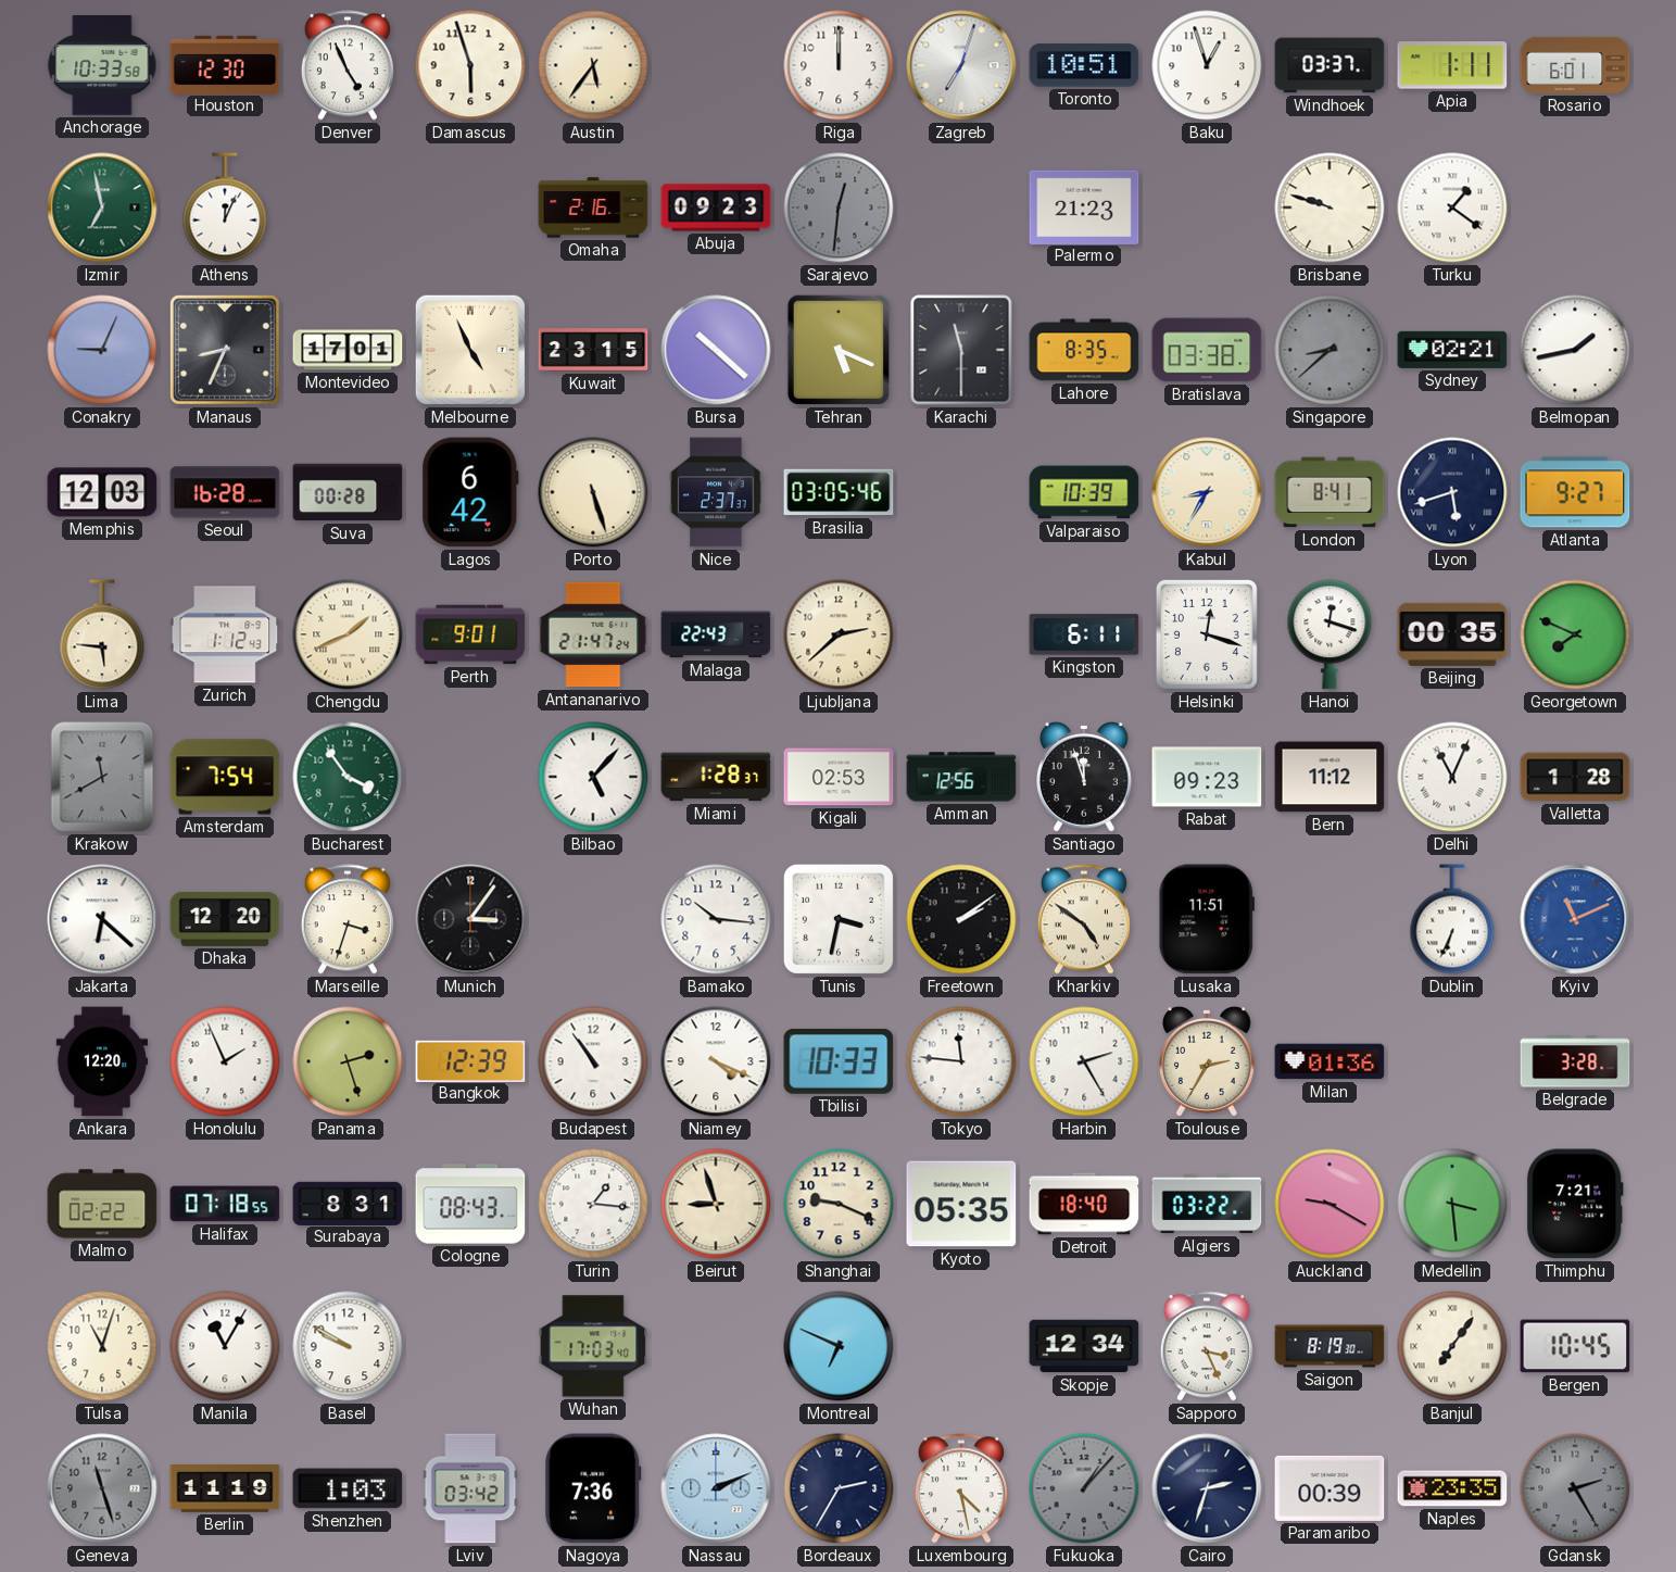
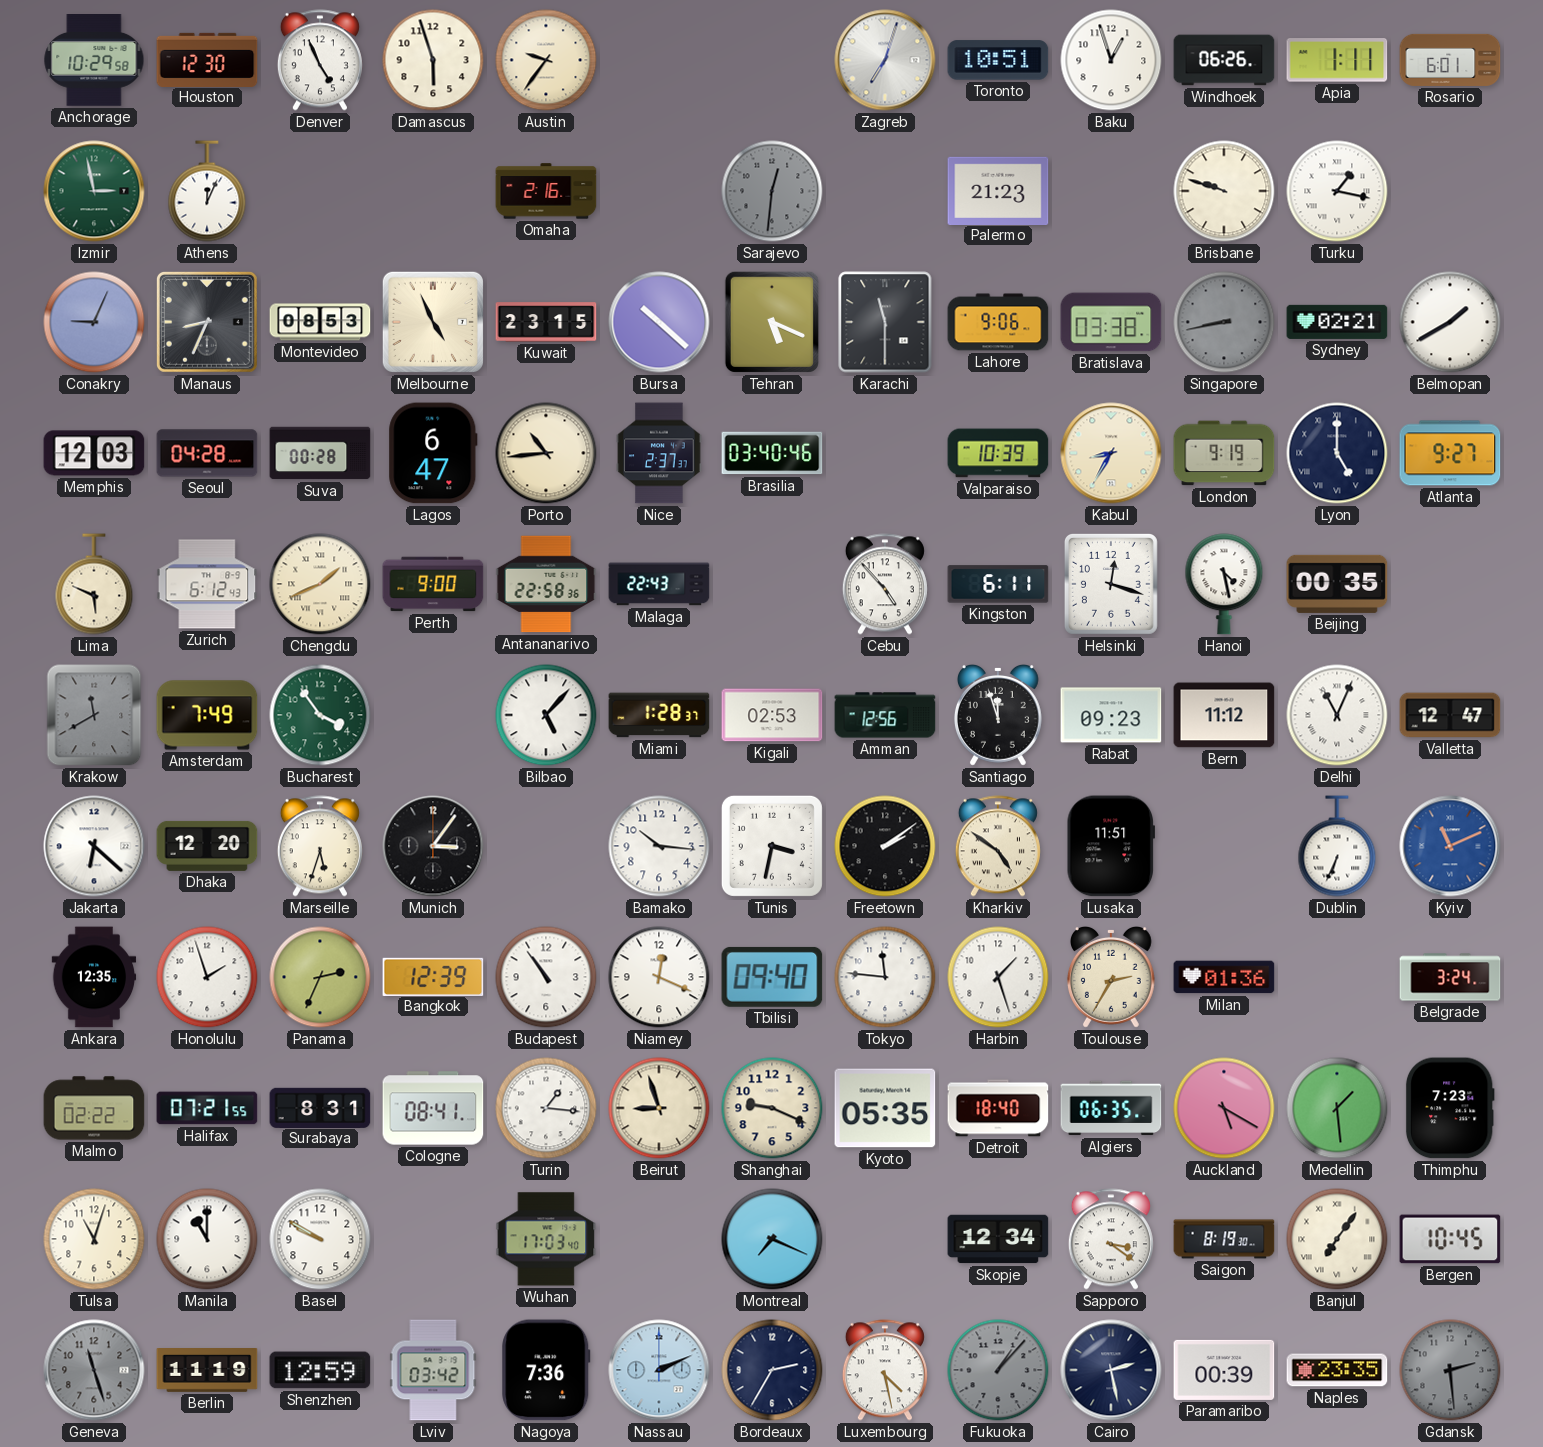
Anchorage: 10:33 -> 10:29
Austin: 5:36 -> 9:36
Riga: 12:00 -> none
Windhoek: 03:37 -> 06:26
Izmir: 6:58 -> 2:58
Abuja: 09:23 -> none
Turku: 1:21 -> 1:17
Montevideo: 17:01 -> 08:53
Lahore: 8:35 -> 9:06
Singapore: 8:38 -> 8:43
Belmopan: 1:43 -> 1:40
Seoul: 16:28 -> 04:28
Lagos: 6:42 -> 6:47
Porto: 5:27 -> 10:44
Brasilia: 03:05 -> 03:40
London: 8:41 -> 9:19
Lyon: 5:42 -> 5:00
Lima: 5:46 -> 5:49
Zurich: 1:12 -> 6:12
Perth: 9:01 -> 9:00
Antananarivo: 21:47 -> 22:58
Ljubljana: 2:38 -> none
Cebu: none -> 4:53
Hanoi: 12:18 -> 4:28
Georgetown: 7:49 -> none
Amsterdam: 7:54 -> 7:49
Valletta: 1:28 -> 12:47
Marseille: 3:33 -> 5:33
Ankara: 12:20 -> 12:35
Honolulu: 1:56 -> 1:57
Panama: 2:27 -> 2:34
Niamey: 4:19 -> 12:19
Tbilisi: 10:33 -> 09:40
Harbin: 2:25 -> 1:27
Belgrade: 3:28 -> 3:24
Halifax: 07:18 -> 07:21
Cologne: 08:43 -> 08:41
Algiers: 03:22 -> 06:35
Auckland: 9:20 -> 5:20
Medellin: 3:29 -> 1:29
Thimphu: 7:21 -> 7:23
Manila: 11:05 -> 11:00
Montreal: 6:49 -> 7:19
Sapporo: 3:26 -> 3:21
Shenzhen: 1:03 -> 12:59
Cairo: 2:33 -> 2:28
Gdansk: 2:25 -> 2:29
